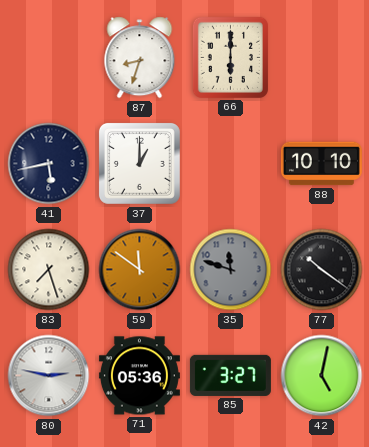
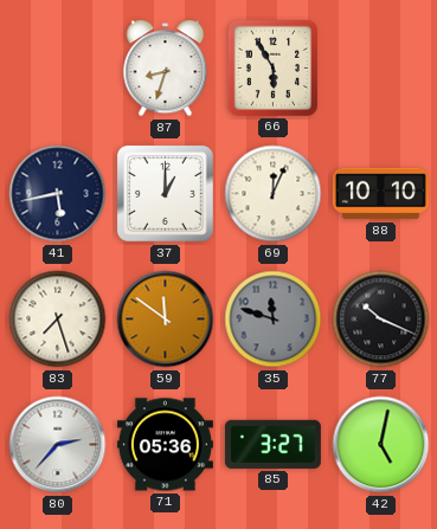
66: 6:00 -> 5:55
69: none -> 12:04
77: 10:21 -> 10:19
80: 2:47 -> 2:37
